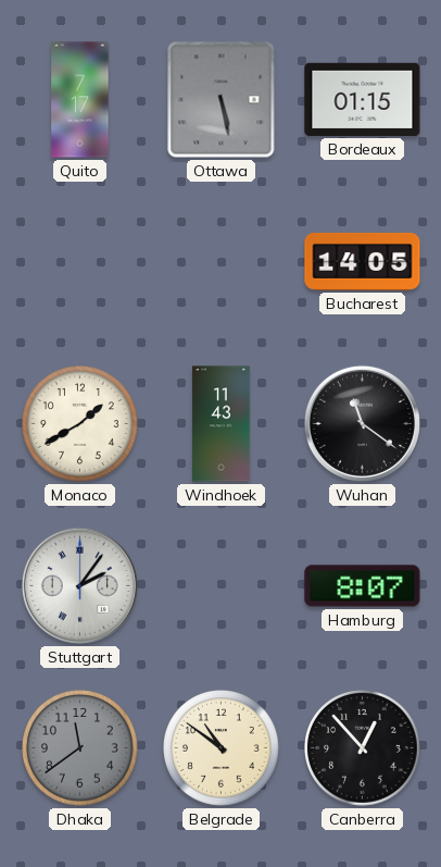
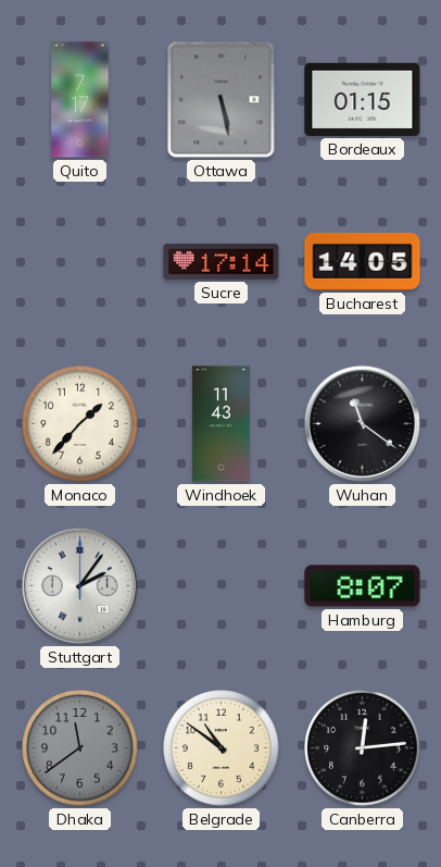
Sucre: none -> 17:14
Monaco: 1:40 -> 1:37
Canberra: 12:53 -> 12:14
